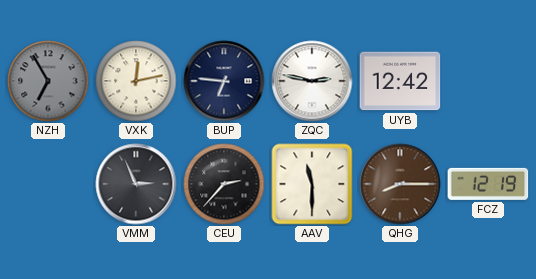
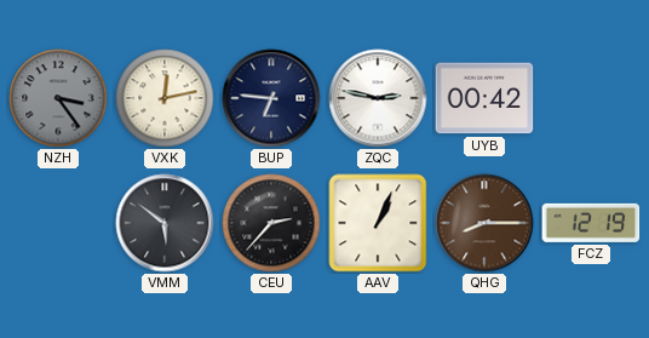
NZH: 6:55 -> 3:24
UYB: 12:42 -> 00:42
VMM: 2:56 -> 5:51
AAV: 11:30 -> 1:04
